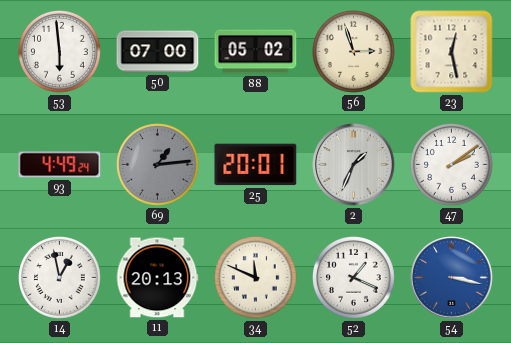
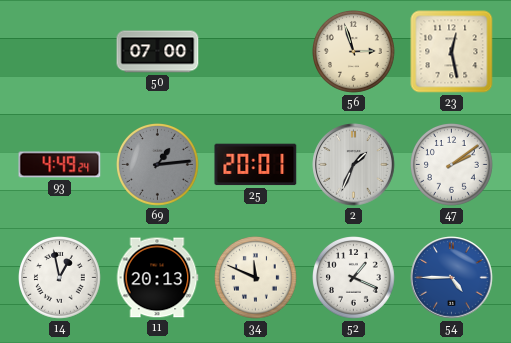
53: 5:59 -> none
88: 05:02 -> none
54: 3:17 -> 4:45
